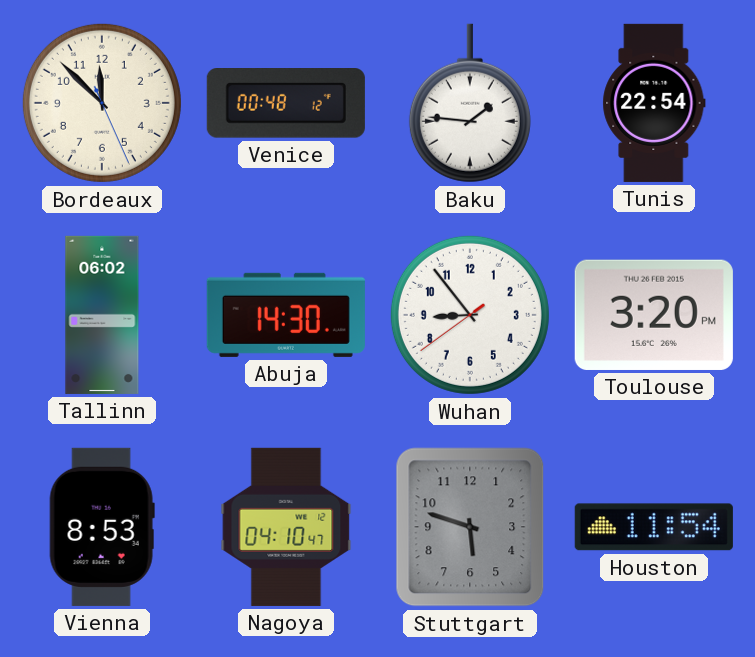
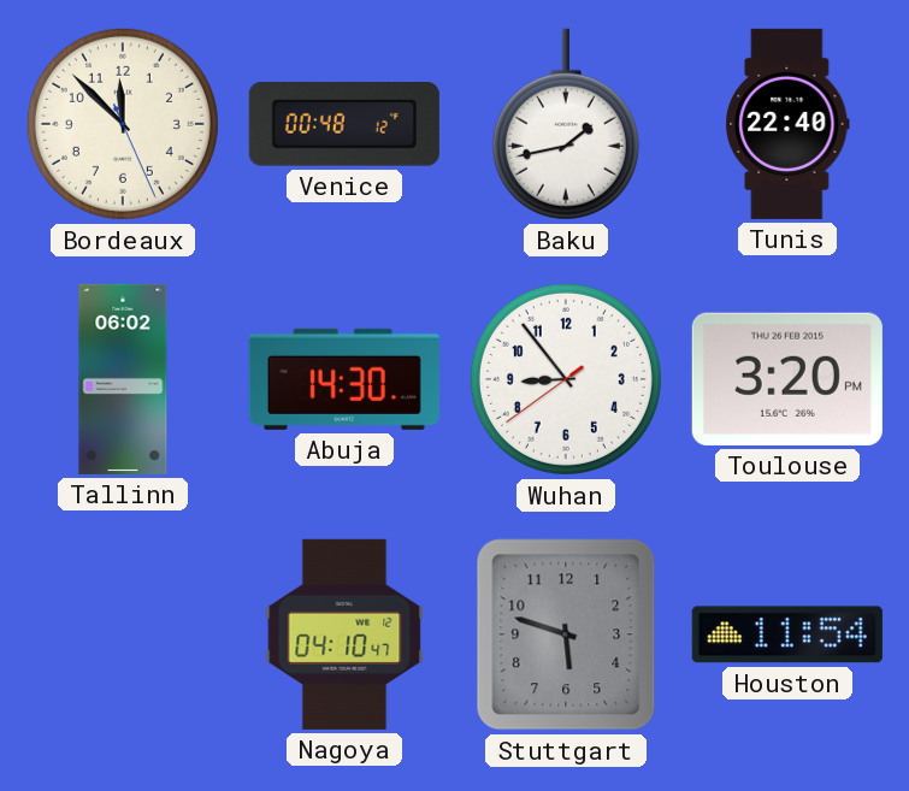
Baku: 1:46 -> 1:43
Tunis: 22:54 -> 22:40
Vienna: 8:53 -> none
